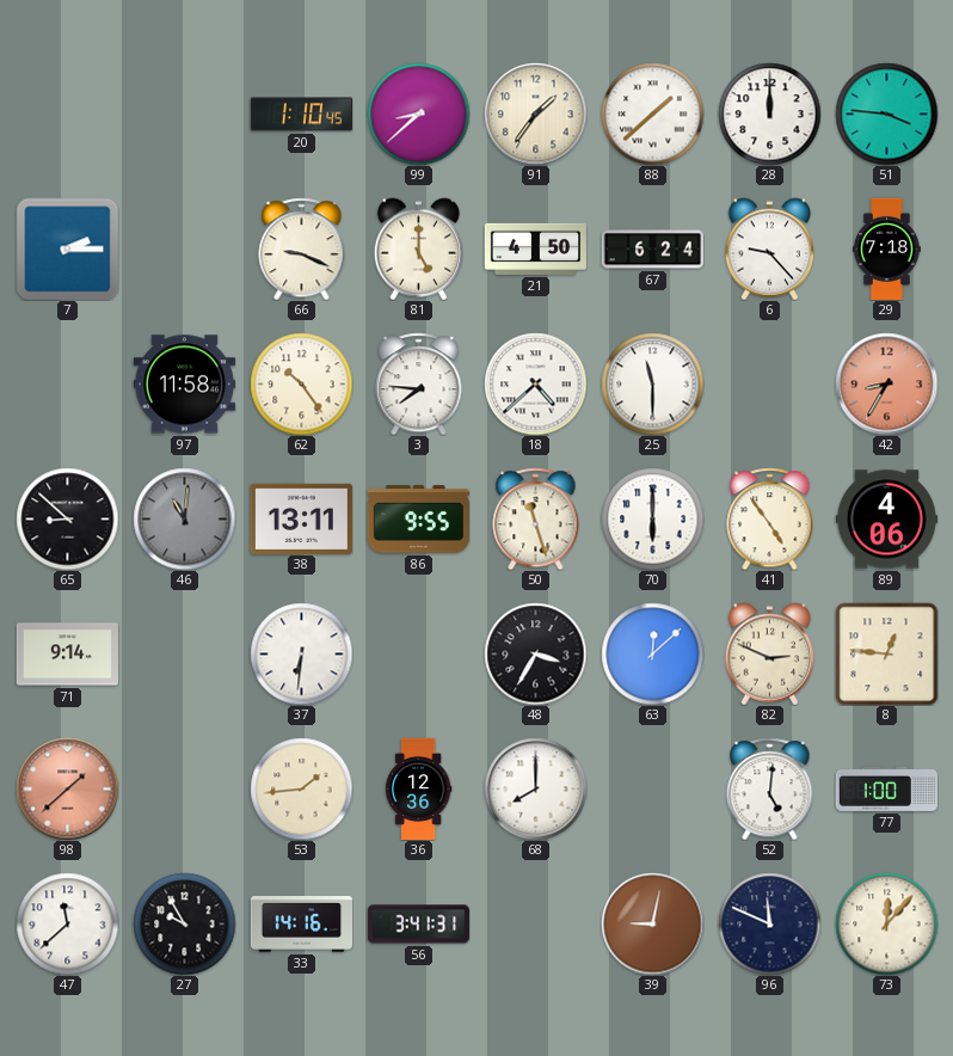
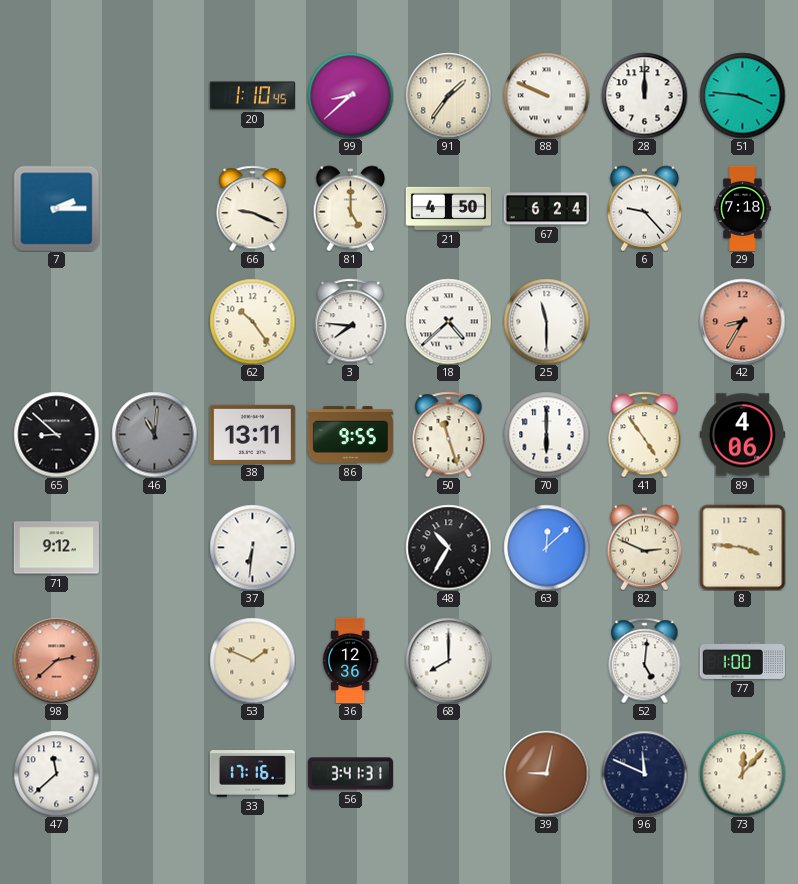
88: 1:38 -> 9:49
97: 11:58 -> none
71: 9:14 -> 9:12
48: 3:35 -> 10:35
8: 12:46 -> 3:46
98: 1:38 -> 2:38
53: 1:44 -> 1:49
27: 9:55 -> none
33: 14:16 -> 17:16
